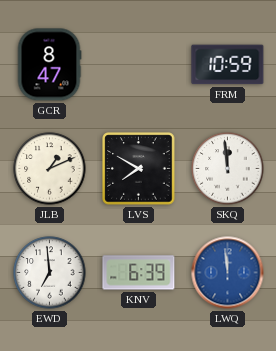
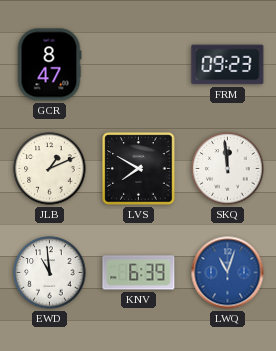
FRM: 10:59 -> 09:23
EWD: 6:59 -> 10:59
LWQ: 11:59 -> 11:03
